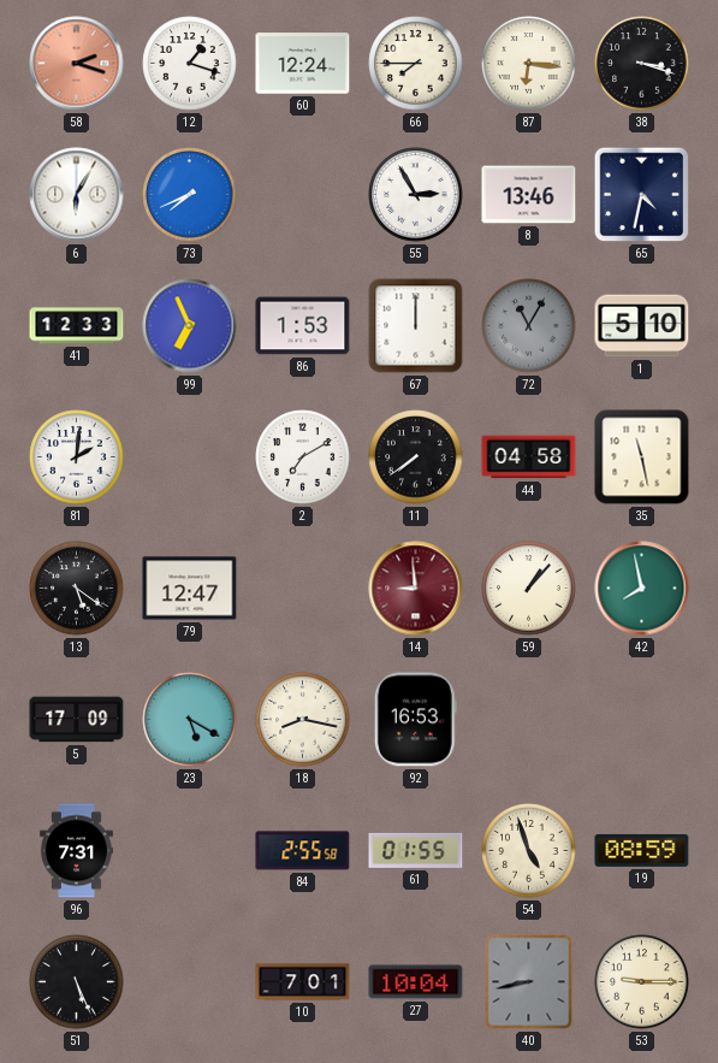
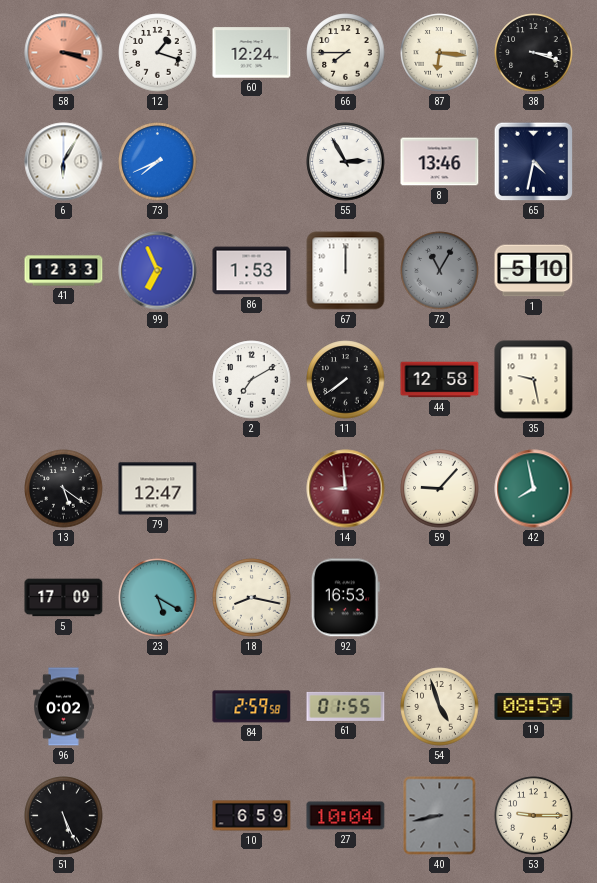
58: 2:18 -> 3:18
81: 2:01 -> none
44: 04:58 -> 12:58
35: 11:28 -> 9:28
59: 1:07 -> 9:07
96: 7:31 -> 0:02
84: 2:55 -> 2:59
10: 7:01 -> 6:59
